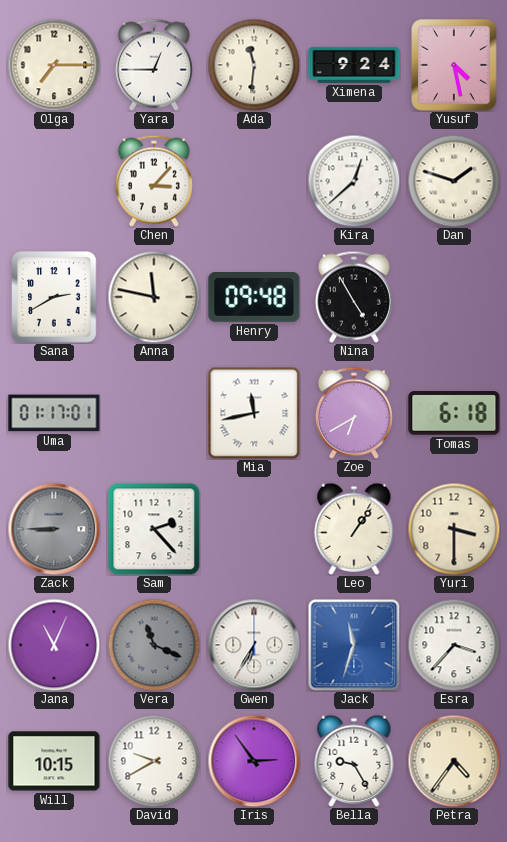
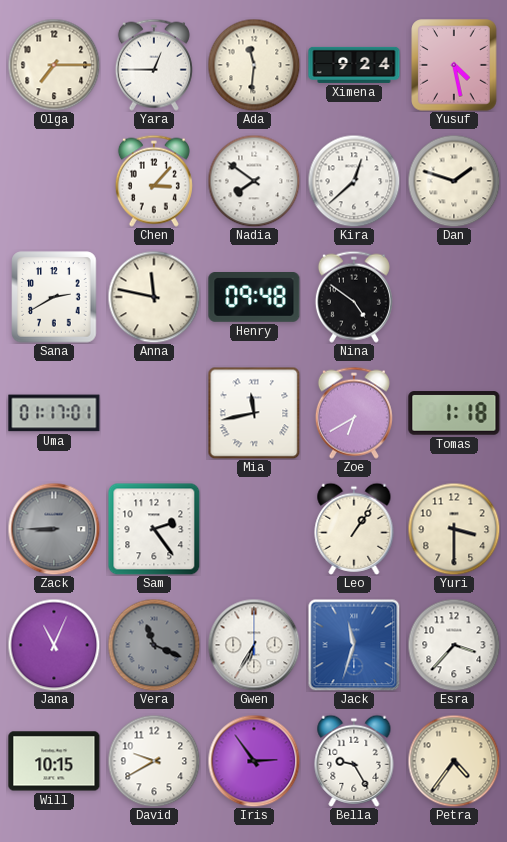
Nadia: none -> 7:51
Nina: 4:55 -> 4:51
Tomas: 6:18 -> 1:18
Sam: 2:23 -> 2:24
